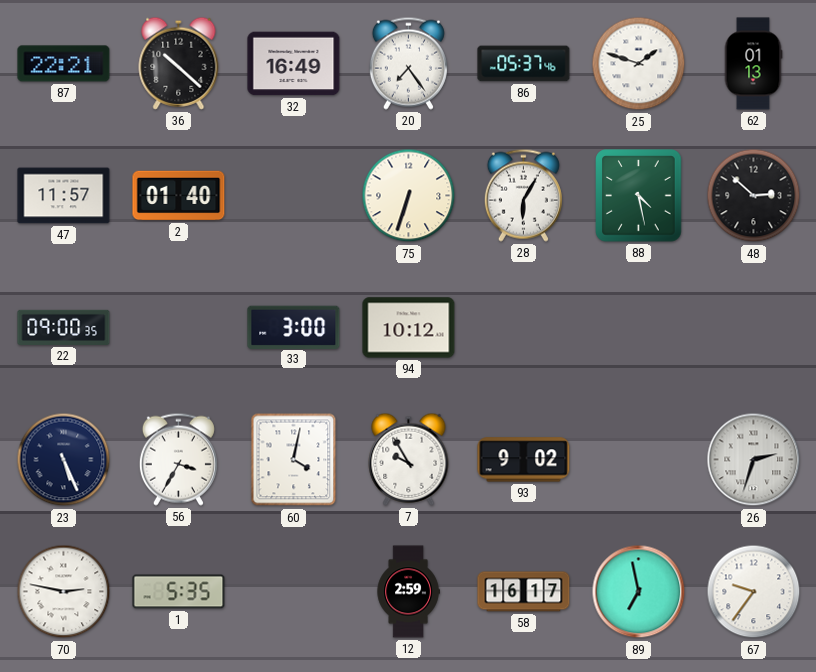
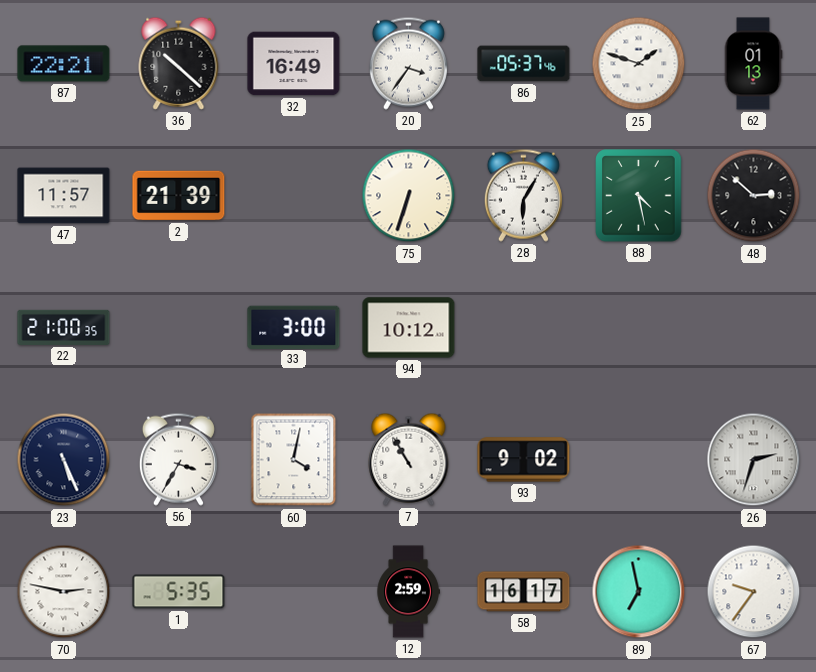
20: 7:24 -> 3:36
2: 01:40 -> 21:39
22: 09:00 -> 21:00
7: 9:55 -> 10:55
